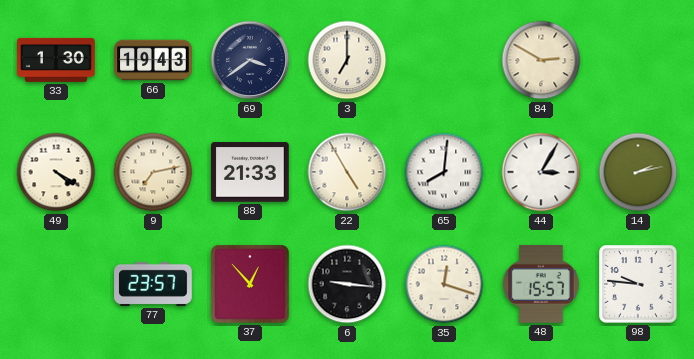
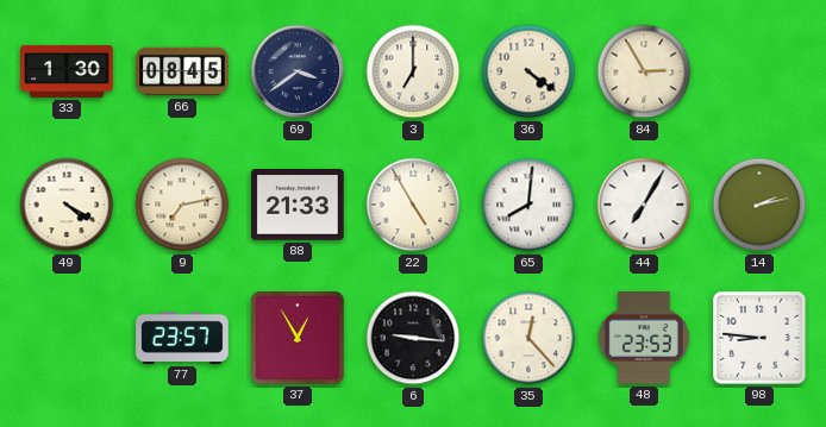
66: 19:43 -> 08:45
36: none -> 4:21
84: 2:50 -> 2:55
44: 3:05 -> 7:05
37: 12:53 -> 12:55
35: 12:18 -> 12:23
48: 15:57 -> 23:53
98: 9:46 -> 8:46
